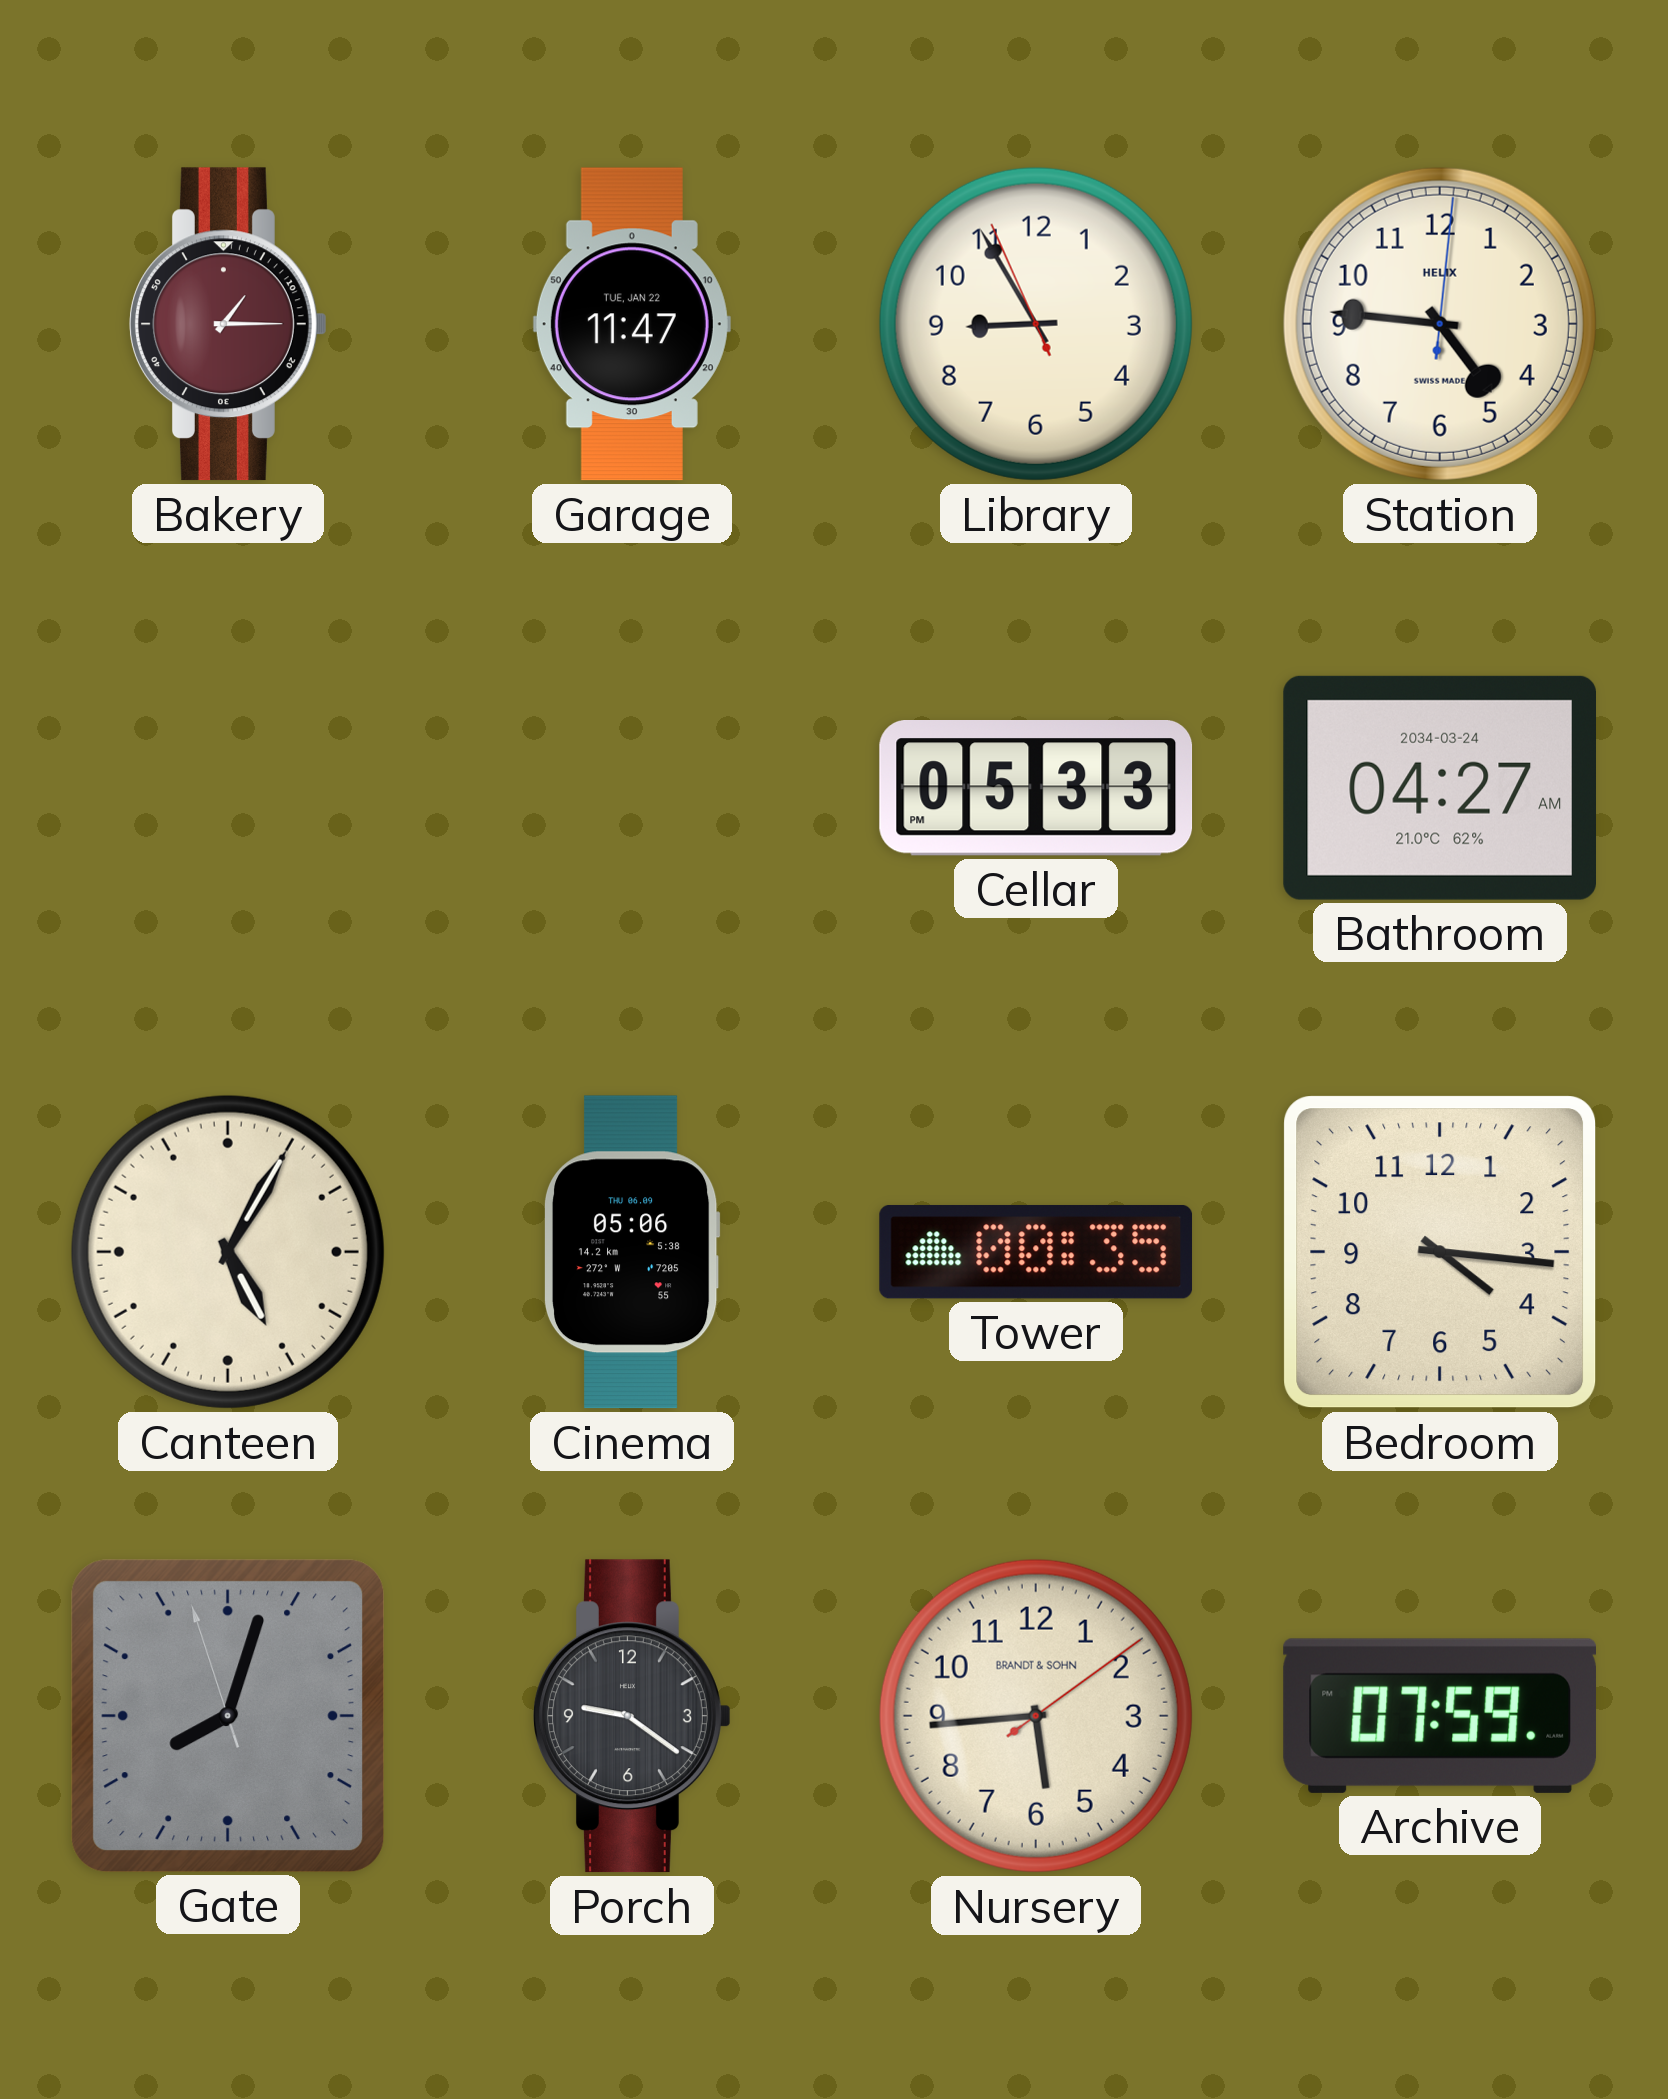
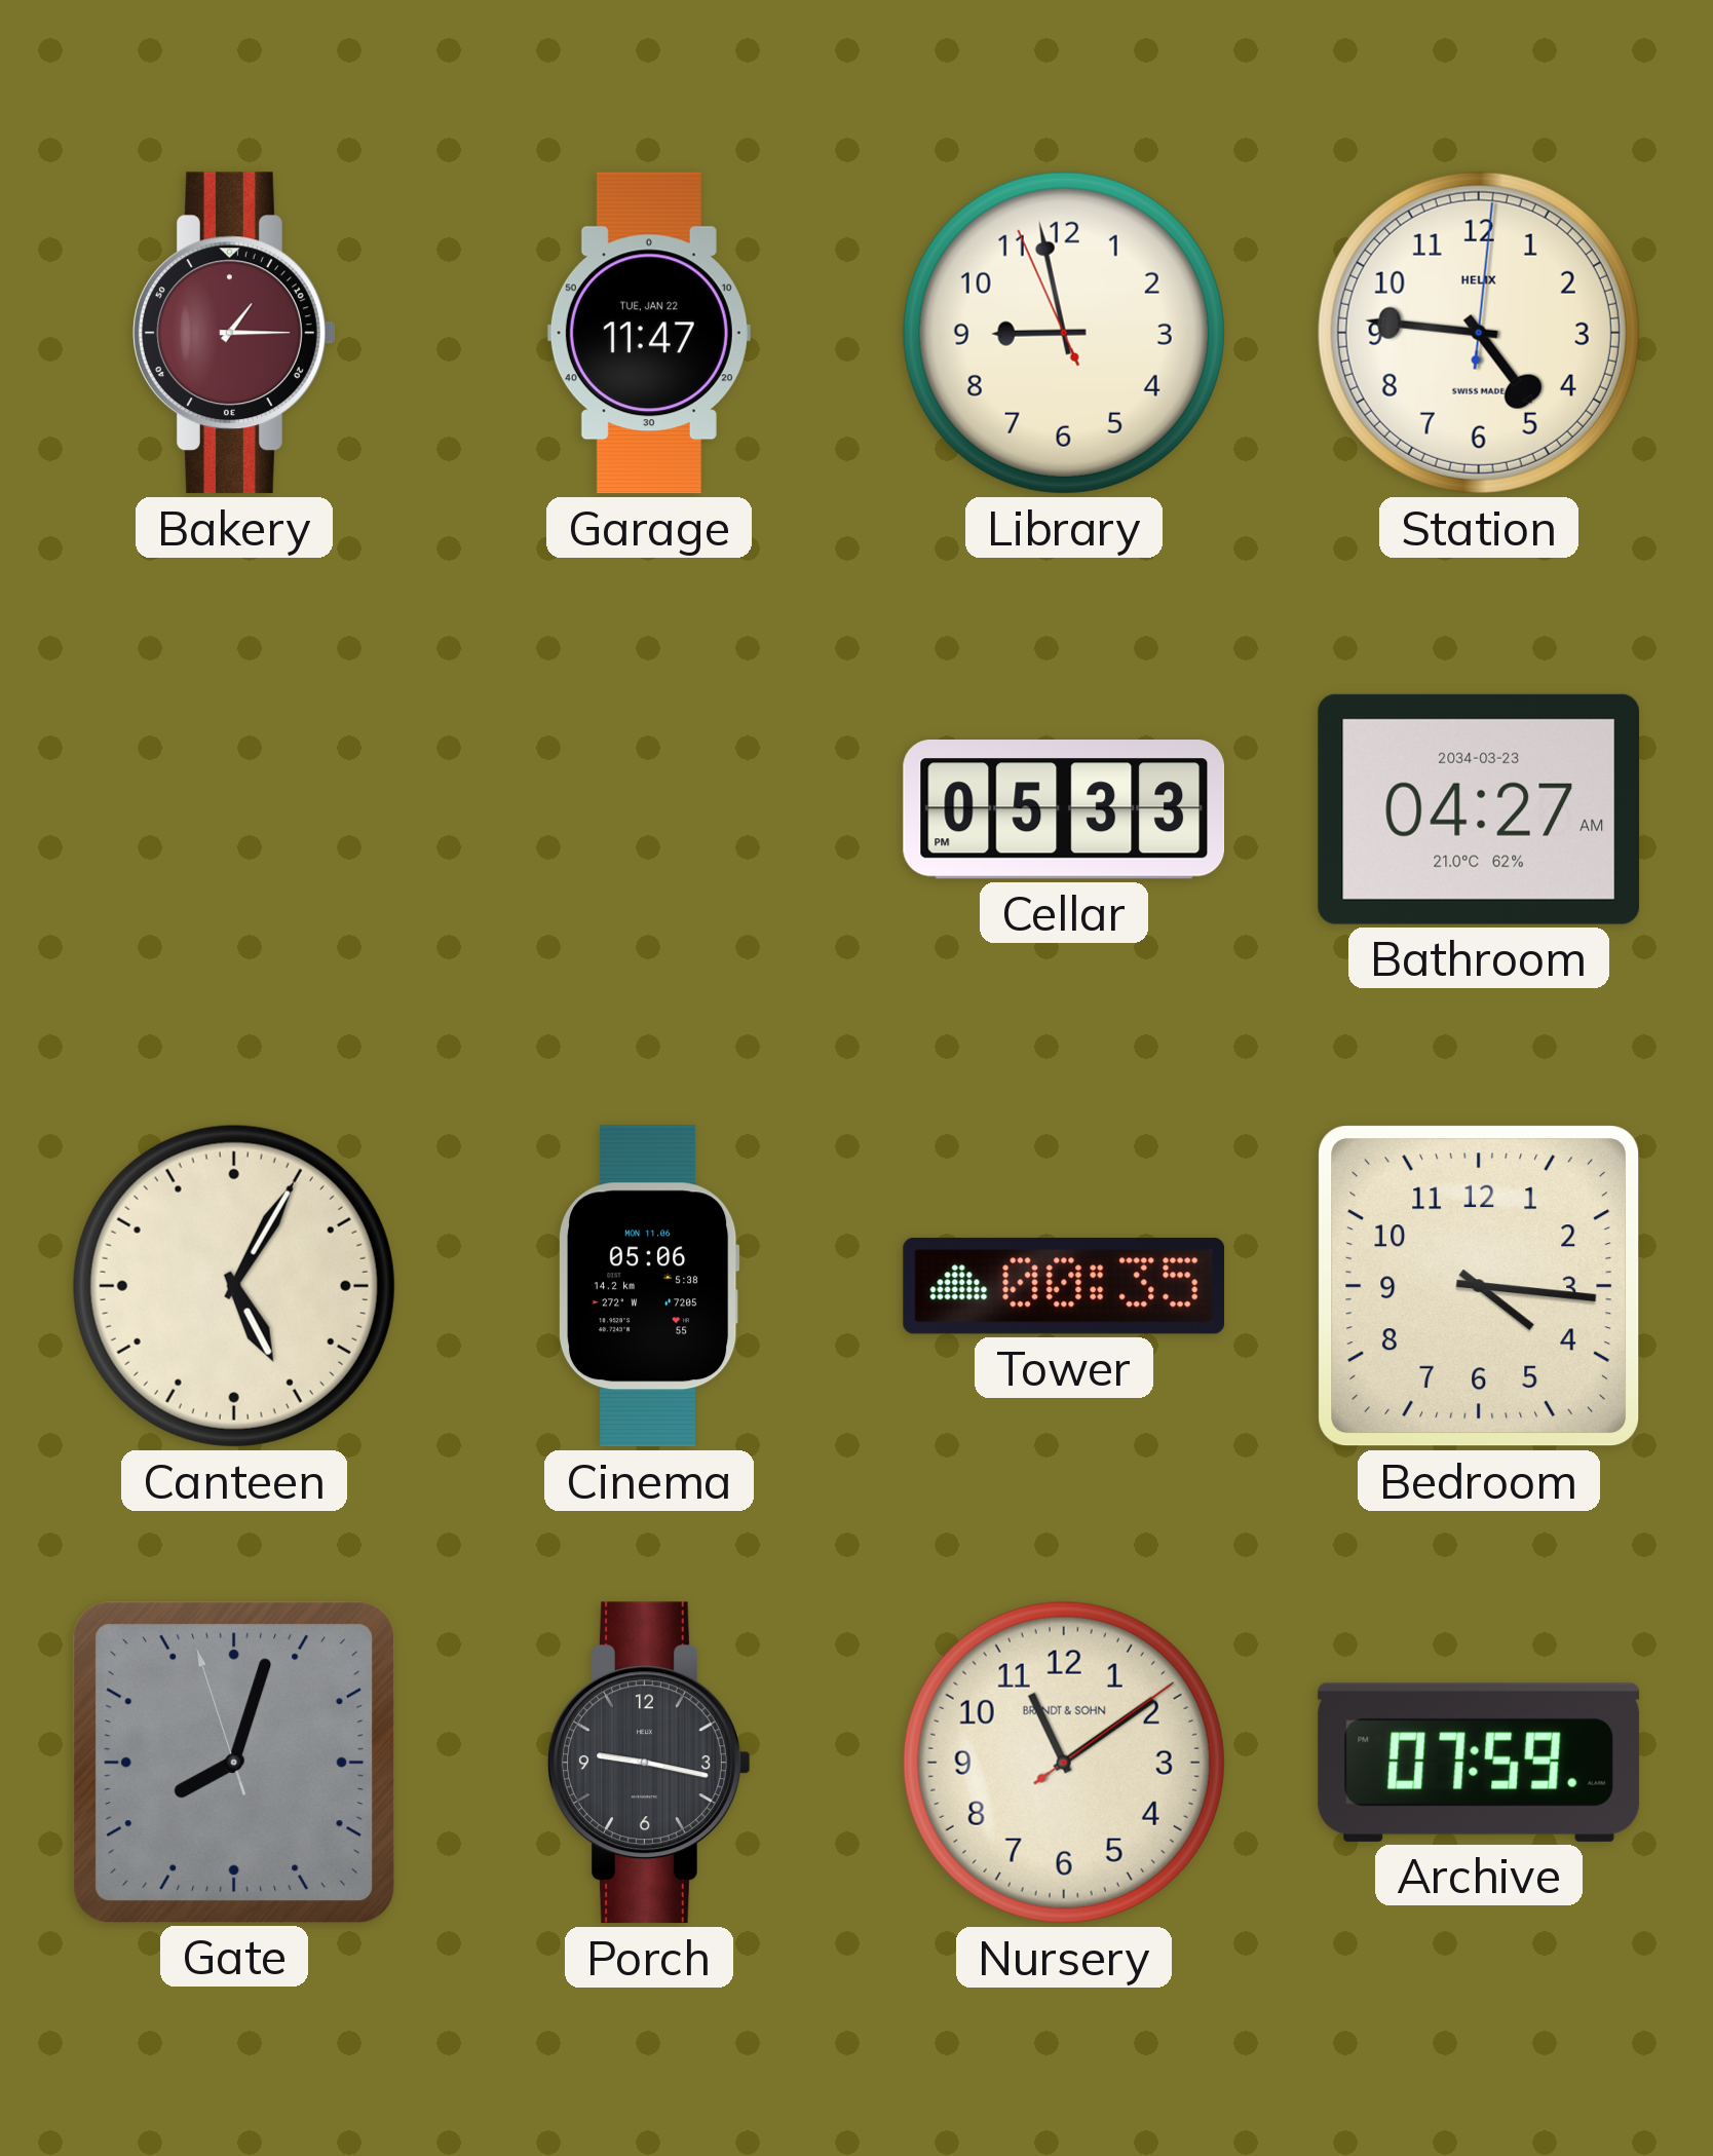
Library: 8:54 -> 8:57
Bathroom date: 2034-03-24 -> 2034-03-23
Cinema date: THU 06.09 -> MON 11.06
Porch: 9:21 -> 9:17
Nursery: 5:44 -> 11:09
